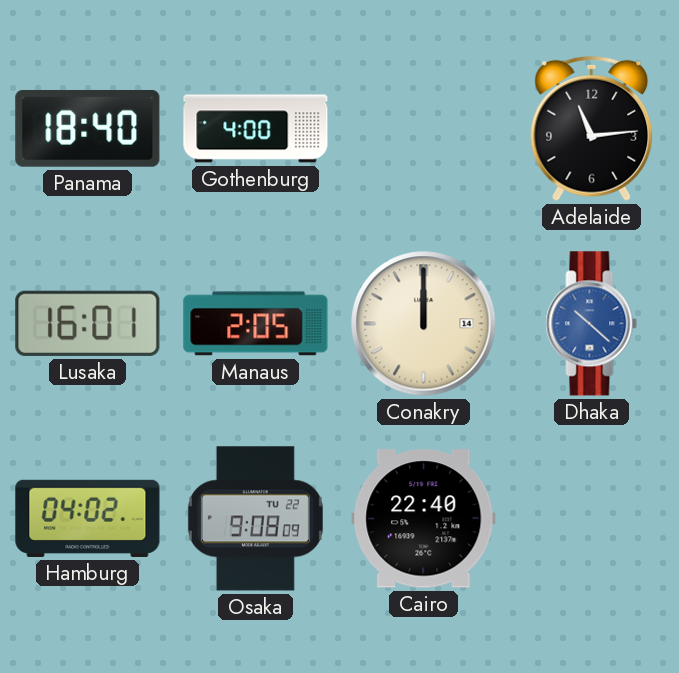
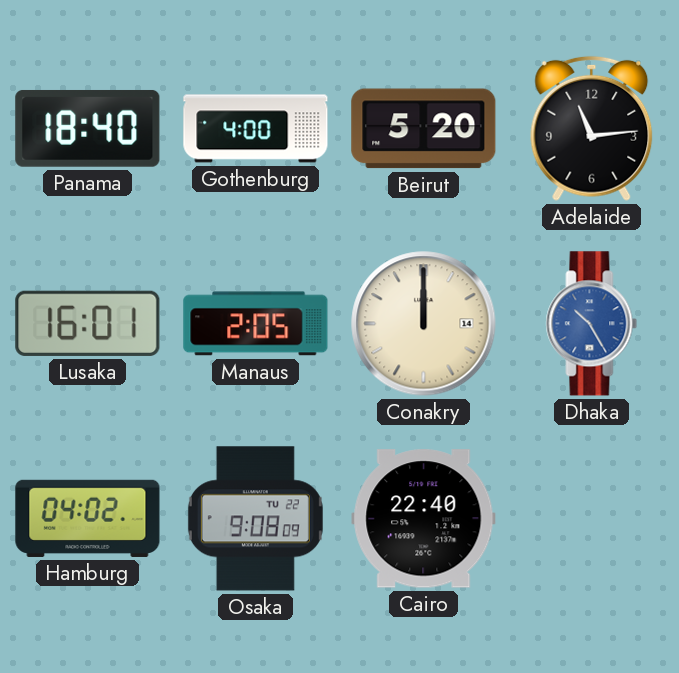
Beirut: none -> 5:20
Dhaka: 10:22 -> 10:25
